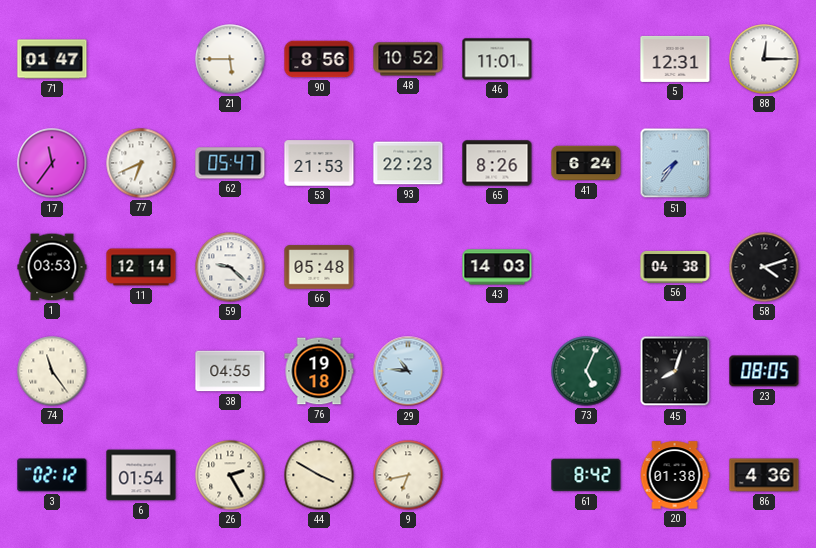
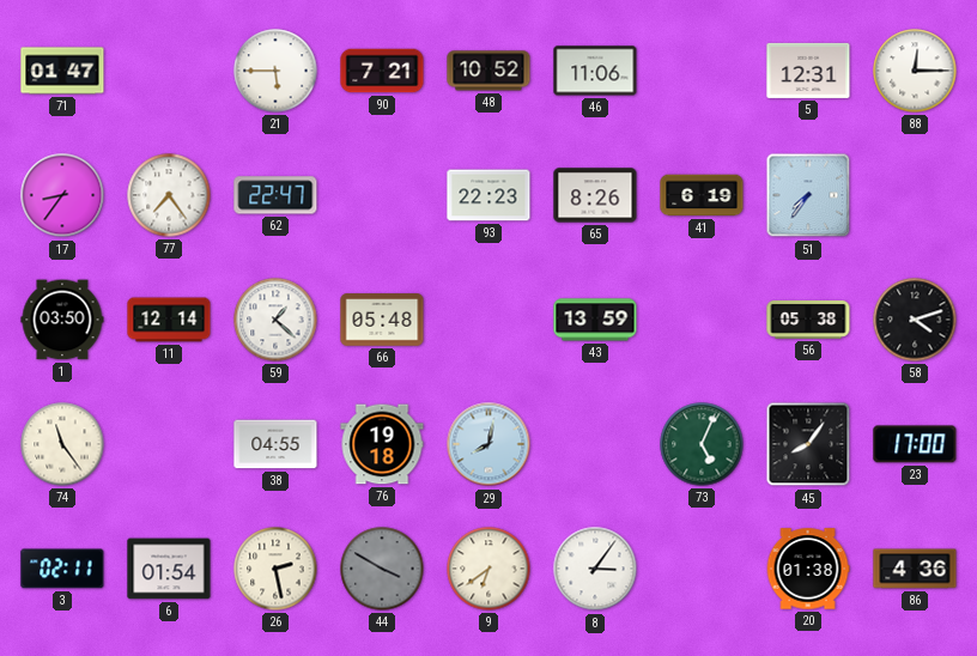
90: 8:56 -> 7:21
46: 11:01 -> 11:06
17: 11:36 -> 8:36
77: 6:41 -> 7:24
62: 05:47 -> 22:47
53: 21:53 -> none
41: 6:24 -> 6:19
1: 03:53 -> 03:50
59: 9:22 -> 1:22
43: 14:03 -> 13:59
56: 04:38 -> 05:38
29: 10:46 -> 8:02
45: 8:03 -> 8:06
23: 08:05 -> 17:00
3: 02:12 -> 02:11
26: 2:25 -> 2:28
44 dial: cream -> grey
9: 6:43 -> 6:39
8: none -> 3:06
61: 8:42 -> none
